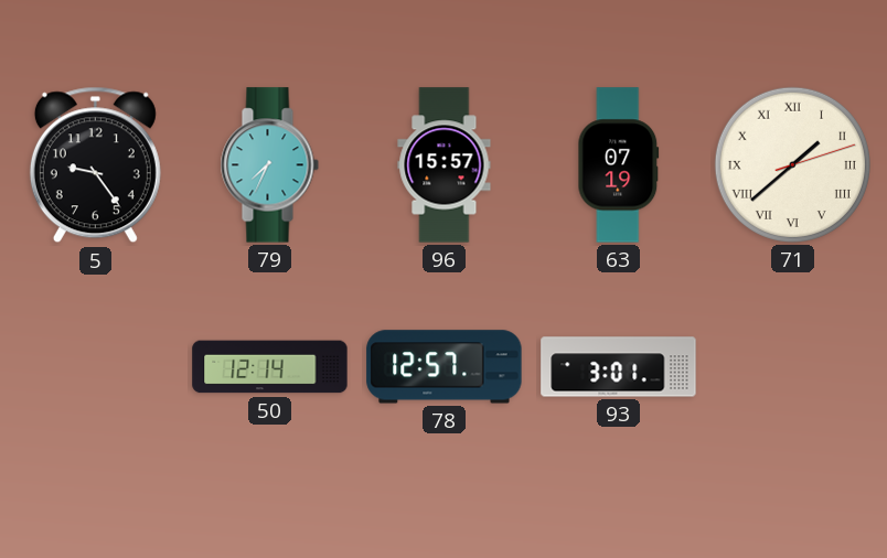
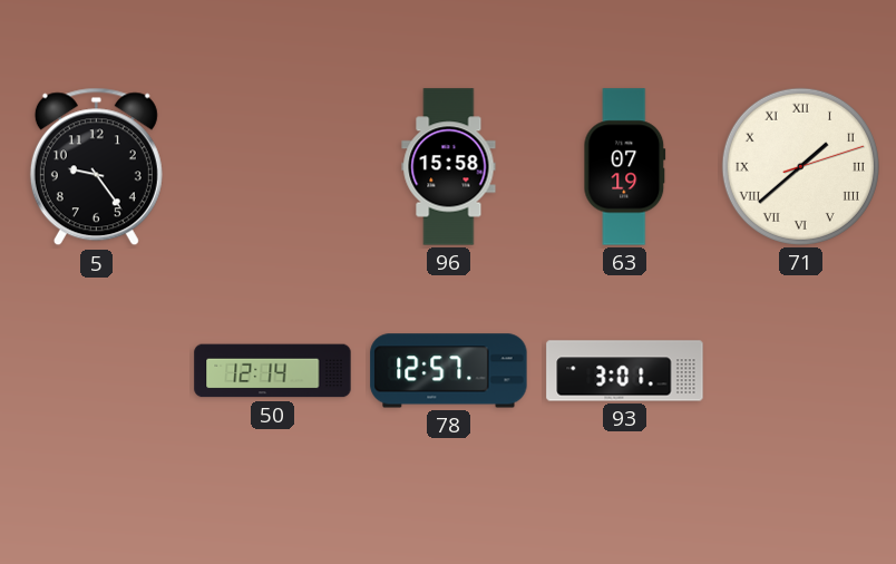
79: 7:34 -> none
96: 15:57 -> 15:58
